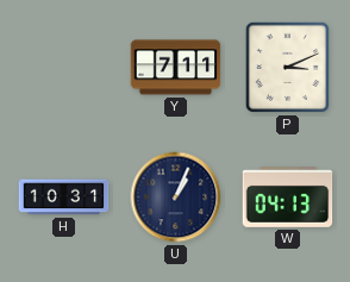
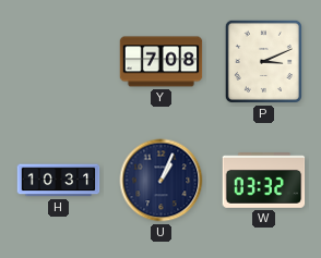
Y: 7:11 -> 7:08
W: 04:13 -> 03:32
